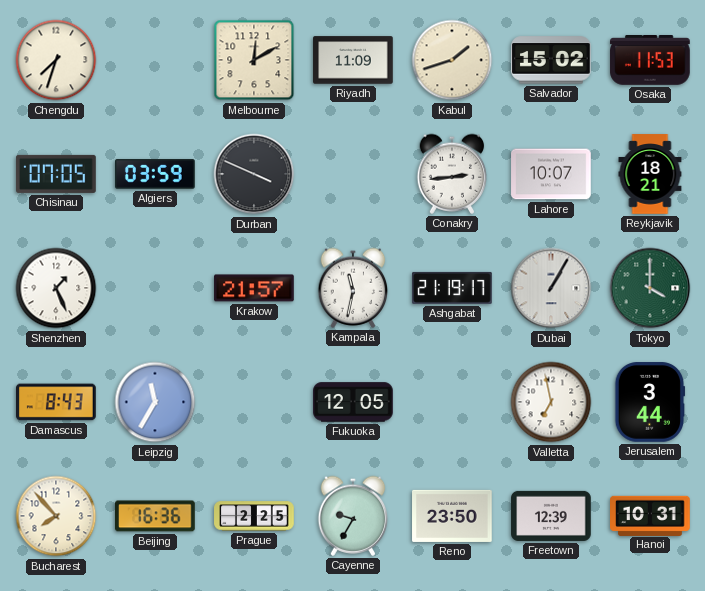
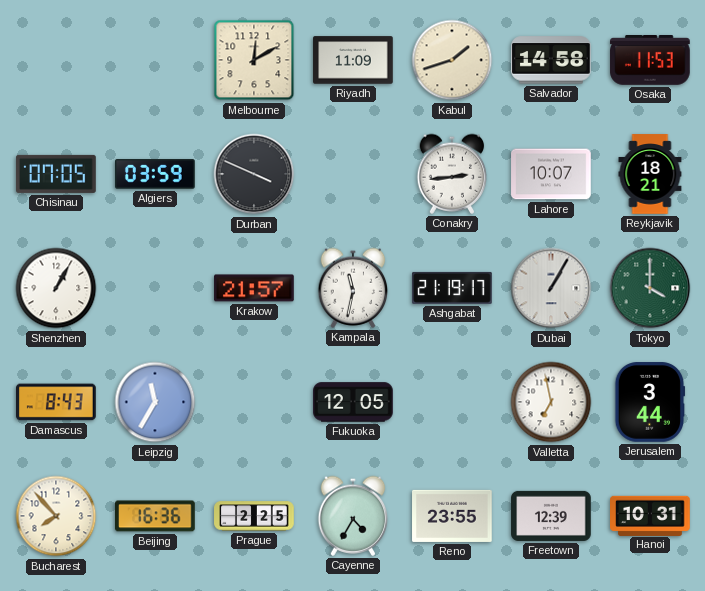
Chengdu: 7:33 -> none
Salvador: 15:02 -> 14:58
Shenzhen: 1:26 -> 1:05
Cayenne: 9:35 -> 4:35
Reno: 23:50 -> 23:55
